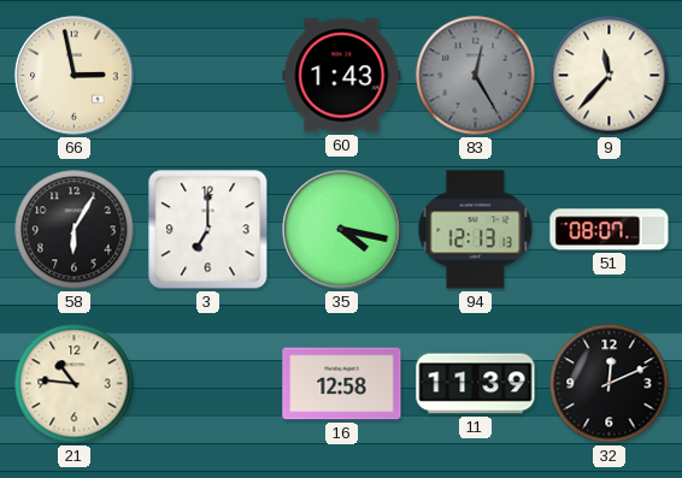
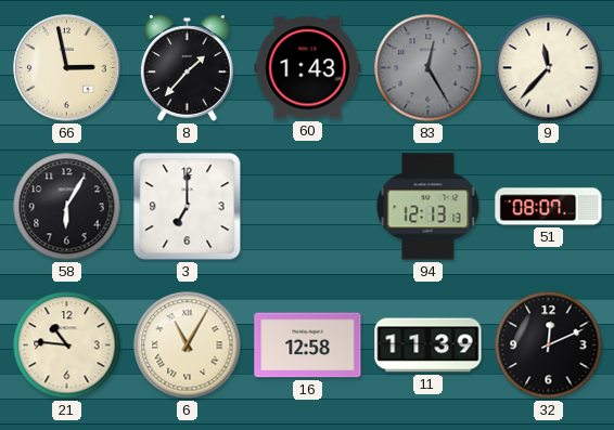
8: none -> 1:37
35: 4:17 -> none
6: none -> 11:05
